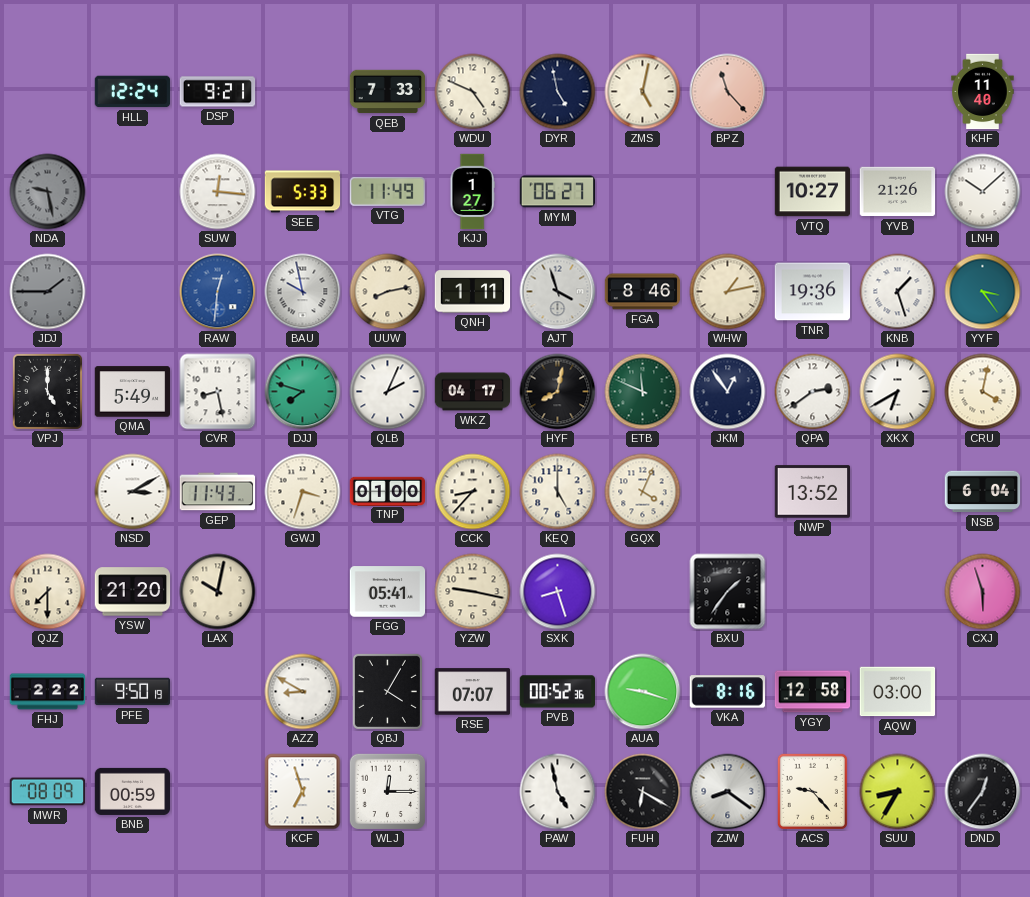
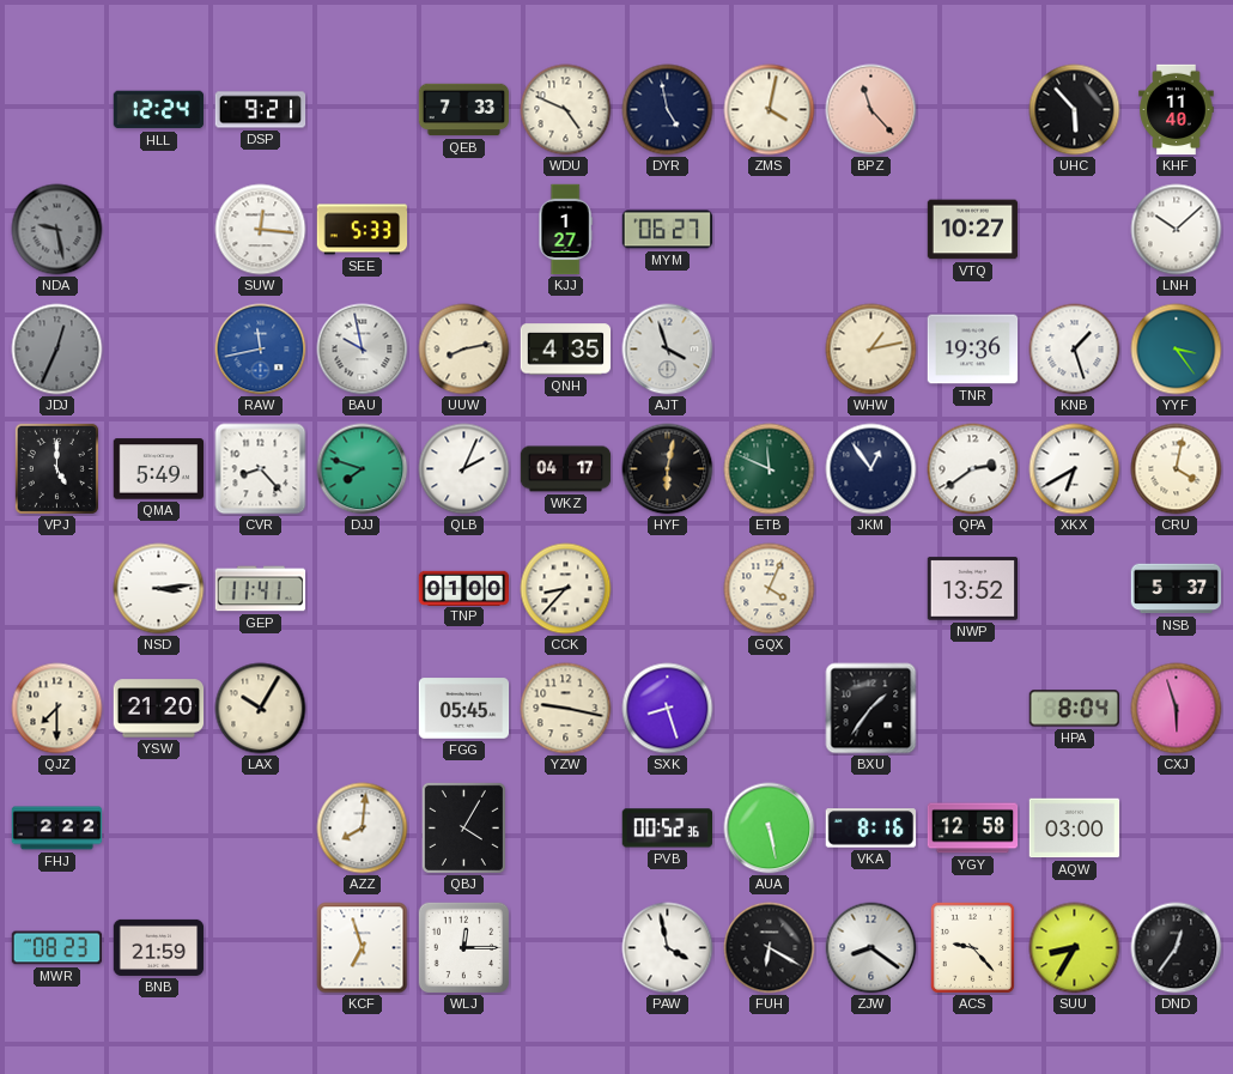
ZMS: 5:02 -> 4:02
UHC: none -> 5:53
VTG: 11:49 -> none
YVB: 21:26 -> none
JDJ: 1:45 -> 12:34
RAW: 12:31 -> 11:43
QNH: 1:11 -> 4:35
FGA: 8:46 -> none
CVR: 8:28 -> 8:23
HYF: 8:02 -> 6:02
NSD: 3:10 -> 3:14
GEP: 11:43 -> 11:41
GWJ: 3:33 -> none
KEQ: 5:00 -> none
NSB: 6:04 -> 5:37
LAX: 10:02 -> 10:05
FGG: 05:41 -> 05:45
HPA: none -> 8:04
PFE: 9:50 -> none
AZZ: 8:50 -> 8:01
RSE: 07:07 -> none
AUA: 9:18 -> 5:28
MWR: 08:09 -> 08:23
BNB: 00:59 -> 21:59
PAW: 4:58 -> 3:58
